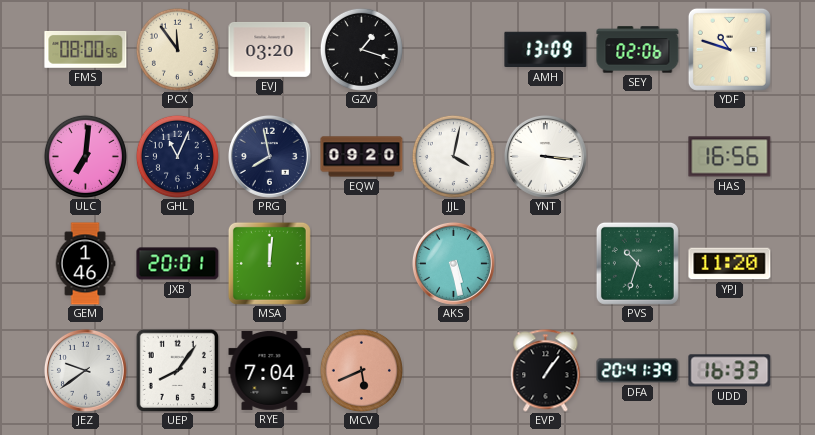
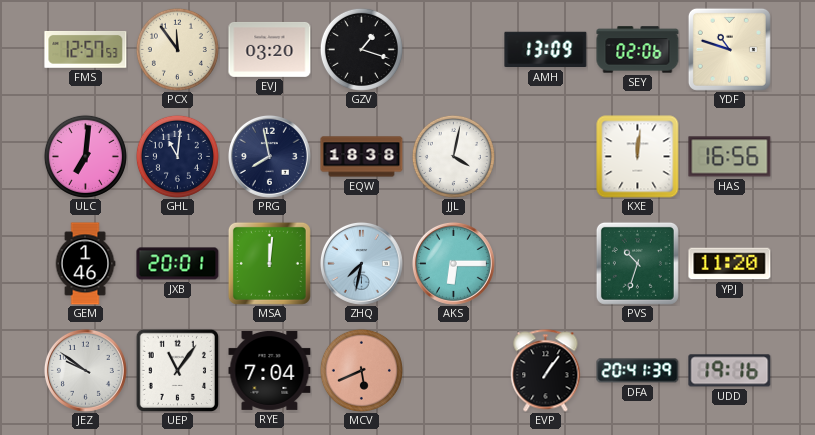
FMS: 08:00 -> 12:57
GHL: 11:04 -> 11:01
EQW: 09:20 -> 18:38
YNT: 3:16 -> none
KXE: none -> 12:01
ZHQ: none -> 7:32
AKS: 5:28 -> 6:15
JEZ: 9:39 -> 9:51
UEP: 8:06 -> 11:06
UDD: 16:33 -> 19:16
